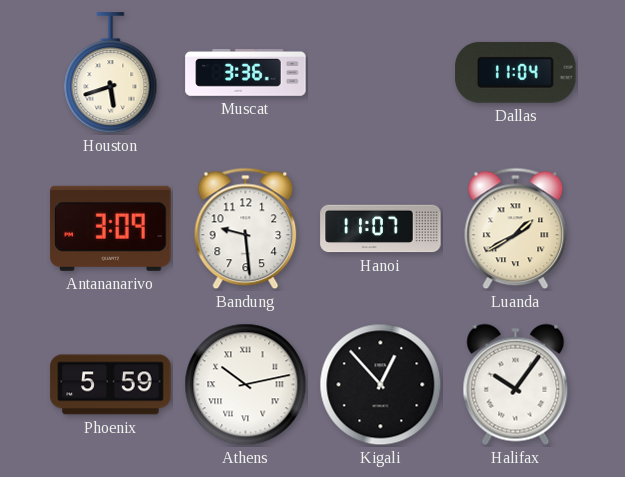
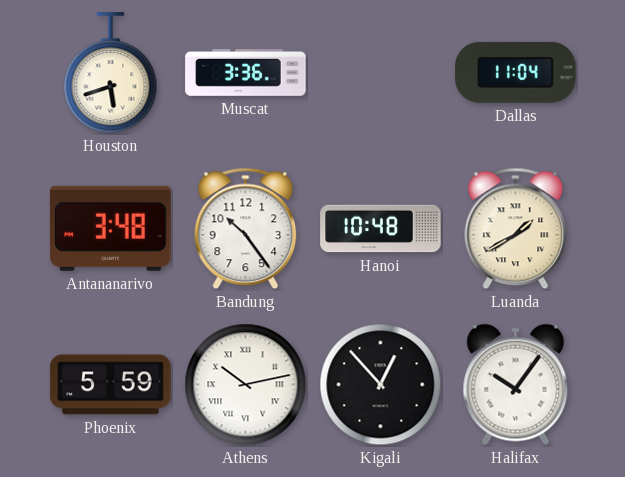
Antananarivo: 3:09 -> 3:48
Bandung: 9:29 -> 10:24
Hanoi: 11:07 -> 10:48
